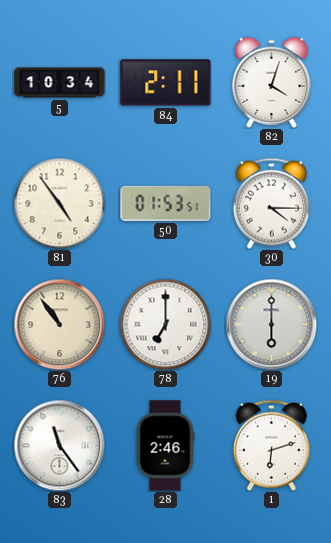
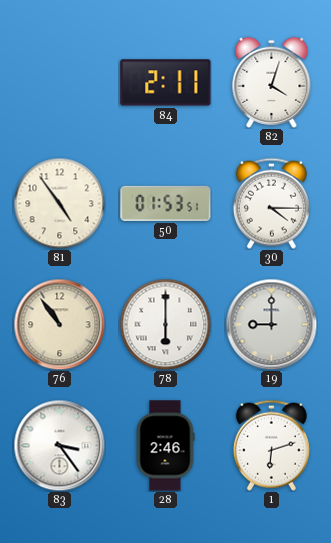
5: 10:34 -> none
78: 7:00 -> 6:00
19: 6:00 -> 9:00
83: 11:24 -> 3:24
